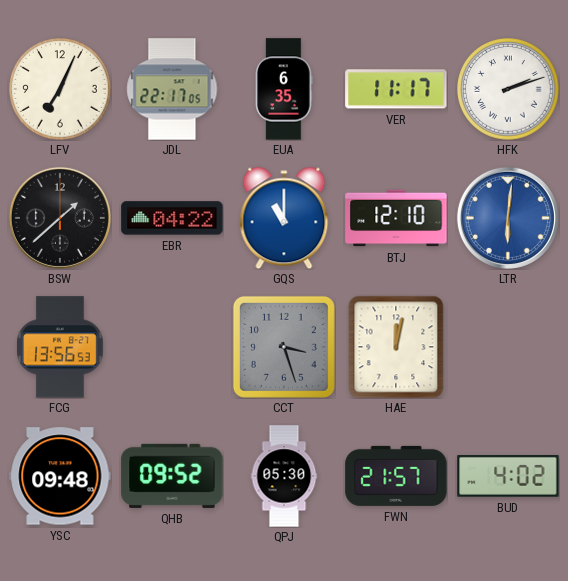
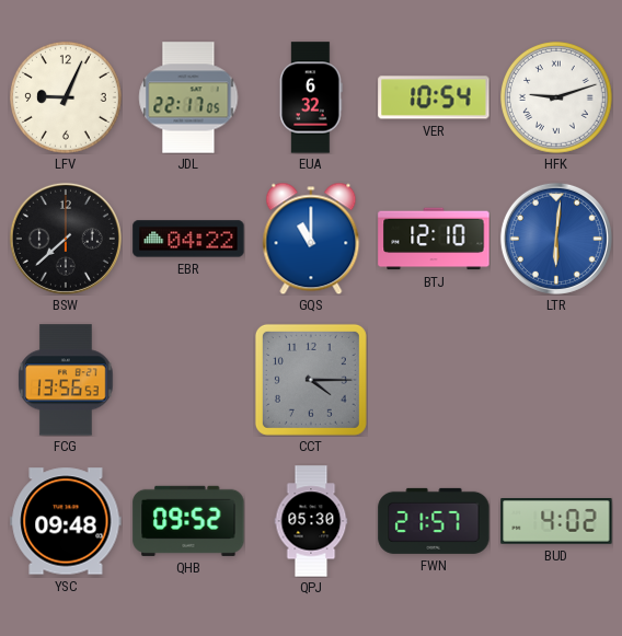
LFV: 7:04 -> 9:04
EUA: 6:35 -> 6:32
VER: 11:17 -> 10:54
HFK: 2:12 -> 9:12
BSW: 1:38 -> 7:38
CCT: 3:27 -> 4:15
HAE: 12:02 -> none
